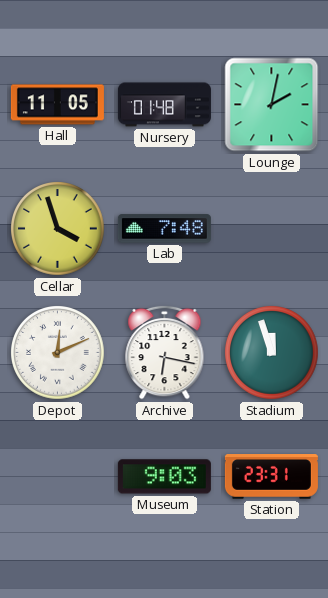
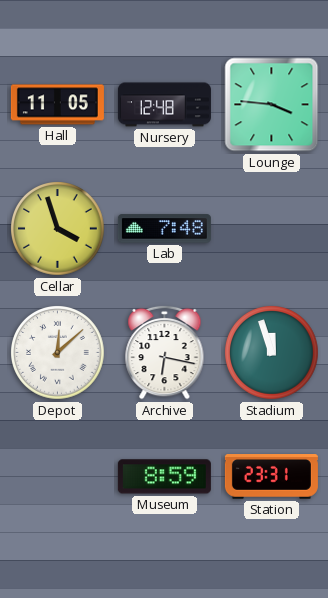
Nursery: 01:48 -> 12:48
Lounge: 2:02 -> 3:46
Depot: 12:11 -> 12:08
Museum: 9:03 -> 8:59
